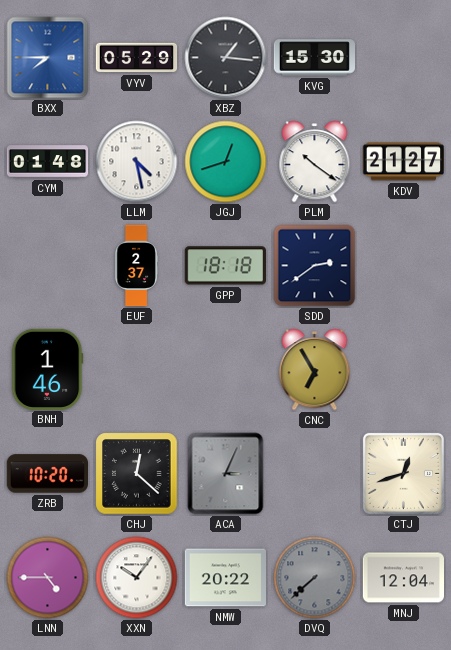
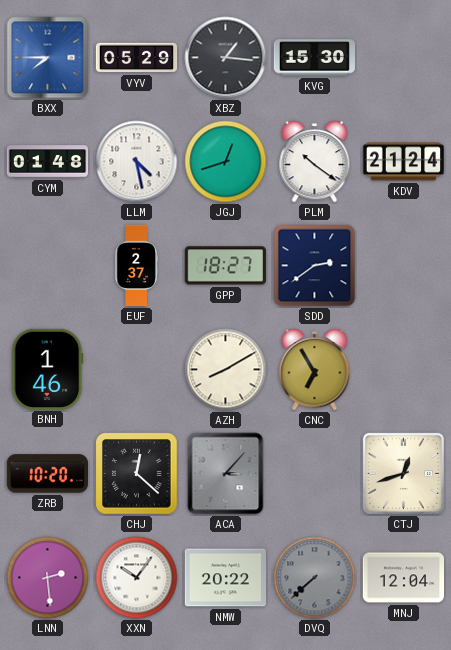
KDV: 21:27 -> 21:24
GPP: 18:18 -> 18:27
AZH: none -> 8:10
ACA: 3:04 -> 3:07
LNN: 4:45 -> 2:29
